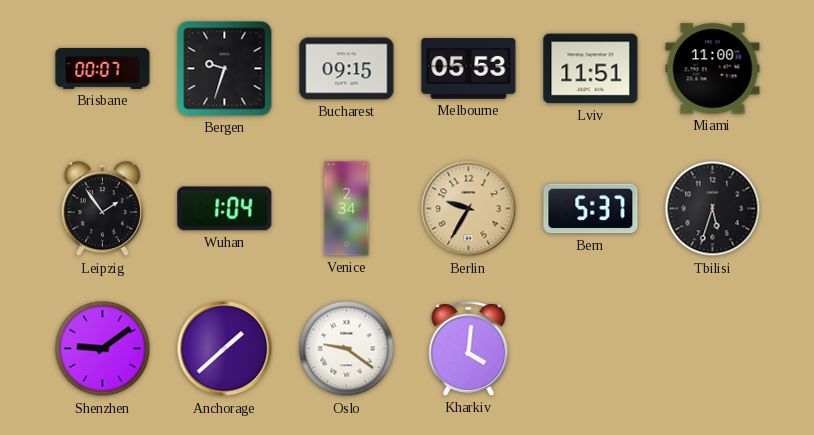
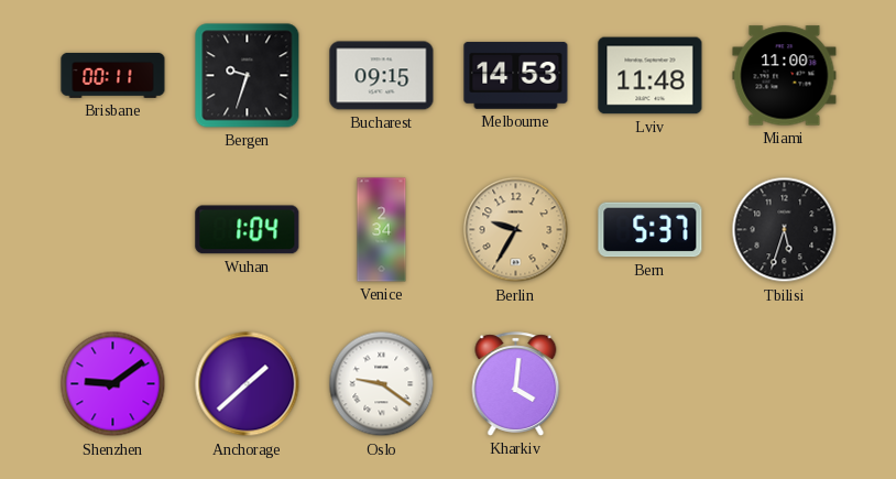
Brisbane: 00:07 -> 00:11
Melbourne: 05:53 -> 14:53
Lviv: 11:51 -> 11:48
Leipzig: 1:54 -> none
